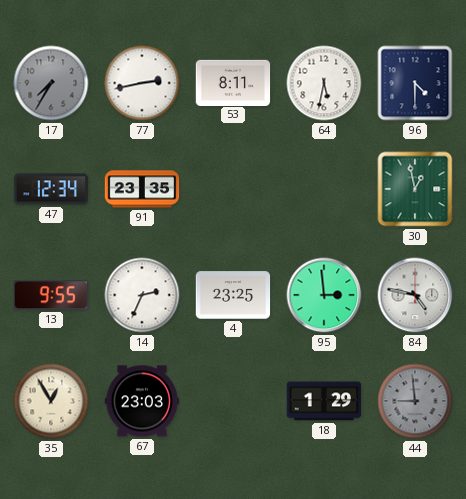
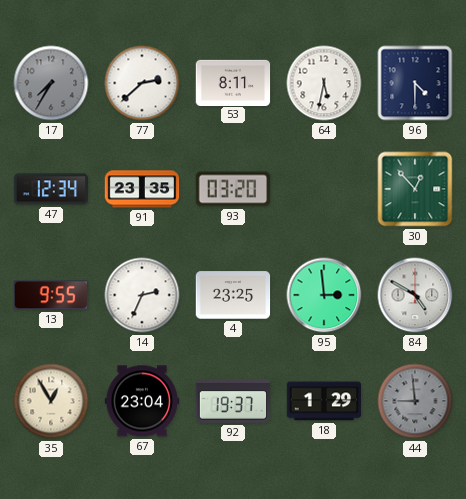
77: 2:43 -> 2:38
93: none -> 03:20
30: 12:58 -> 12:53
84: 4:47 -> 4:50
67: 23:03 -> 23:04
92: none -> 19:37
